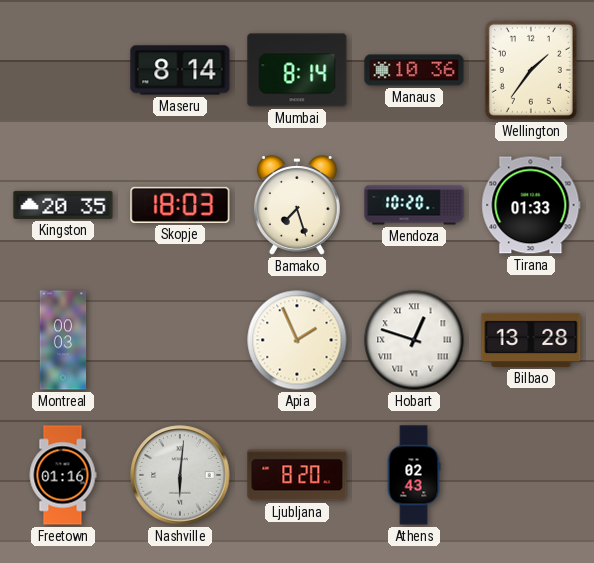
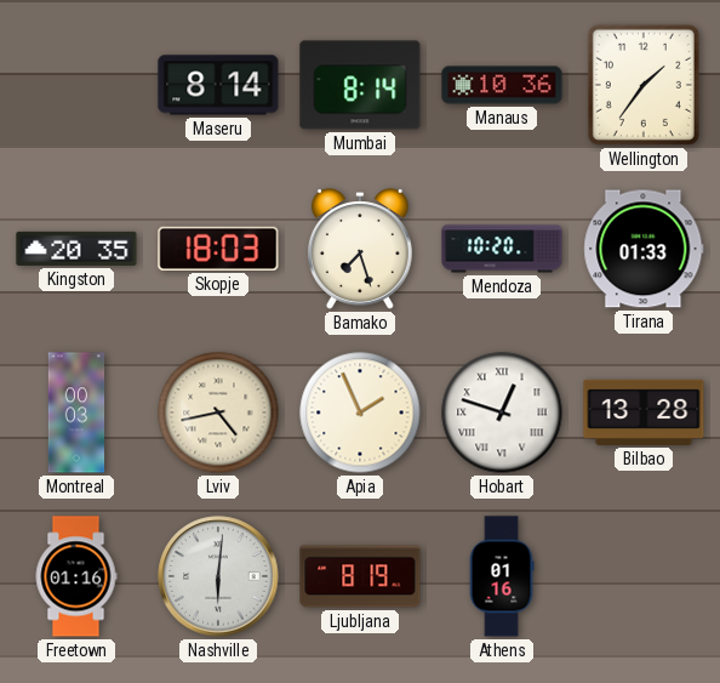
Lviv: none -> 4:43
Ljubljana: 8:20 -> 8:19
Athens: 02:43 -> 01:16
